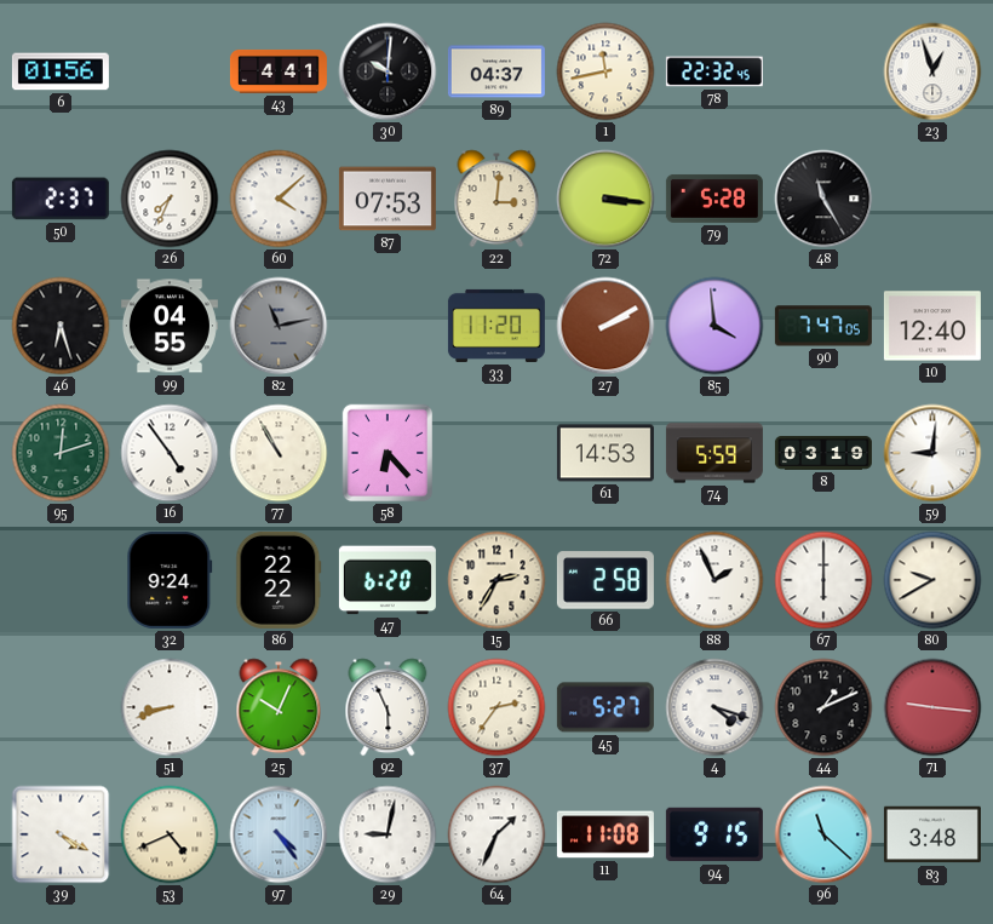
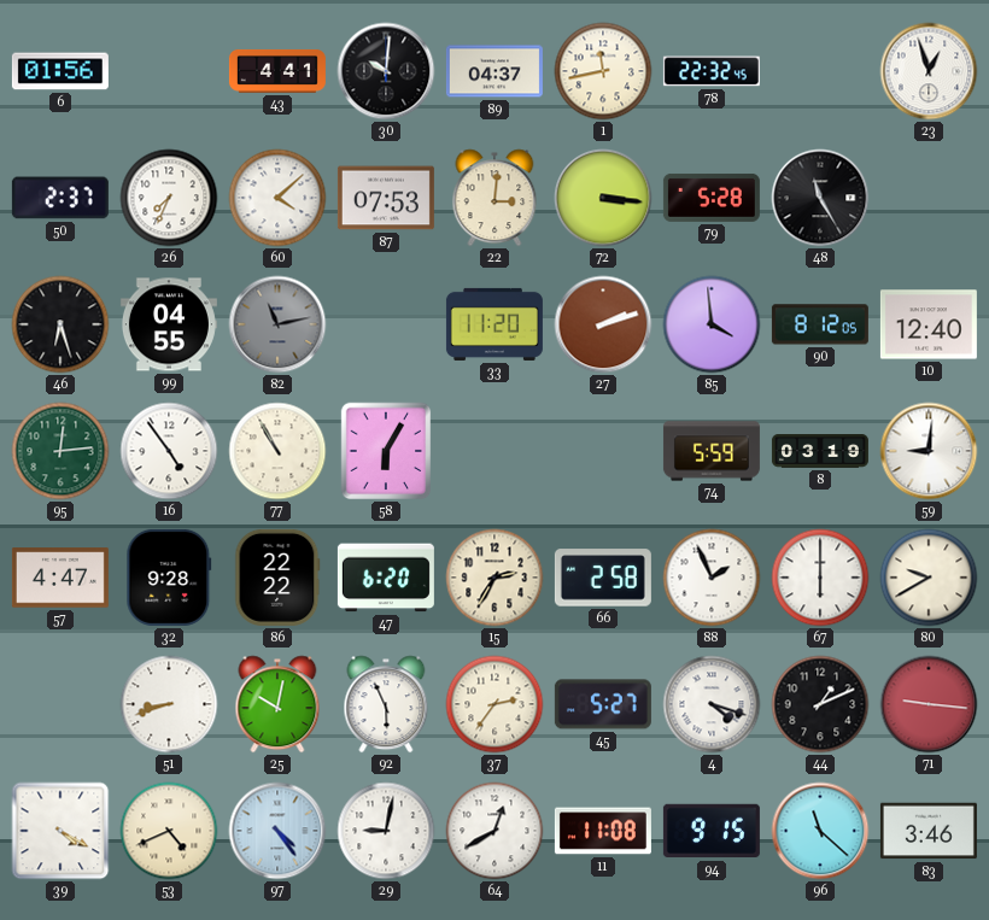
27: 2:10 -> 2:12
90: 7:47 -> 8:12
95: 12:12 -> 12:14
58: 6:23 -> 6:05
61: 14:53 -> none
57: none -> 4:47
32: 9:24 -> 9:28
25: 10:04 -> 10:02
64: 1:34 -> 12:40
83: 3:48 -> 3:46
